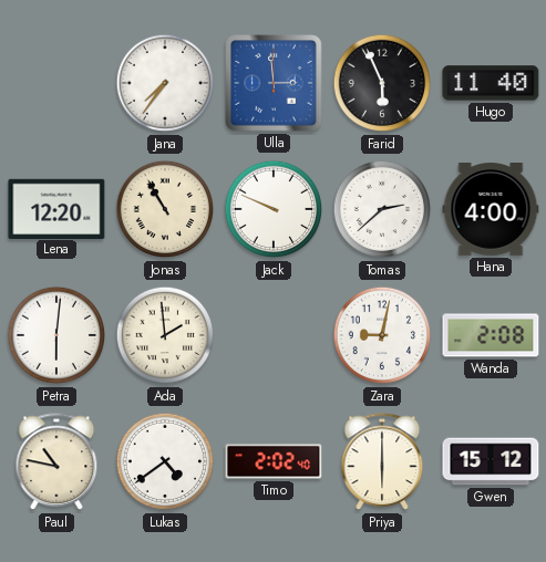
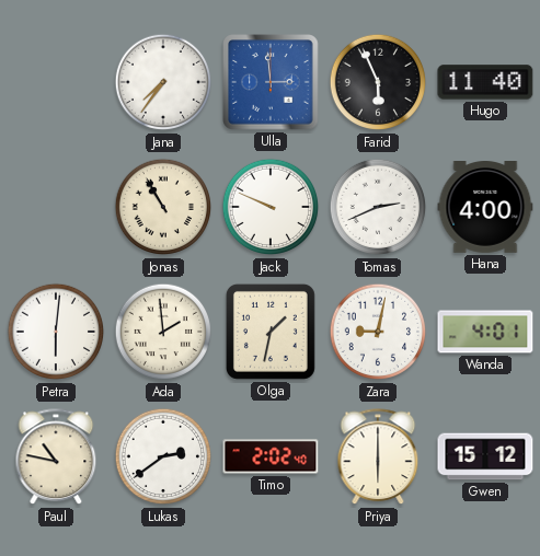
Lena: 12:20 -> none
Tomas: 2:38 -> 2:41
Olga: none -> 1:32
Wanda: 2:08 -> 4:01
Lukas: 4:39 -> 2:39
